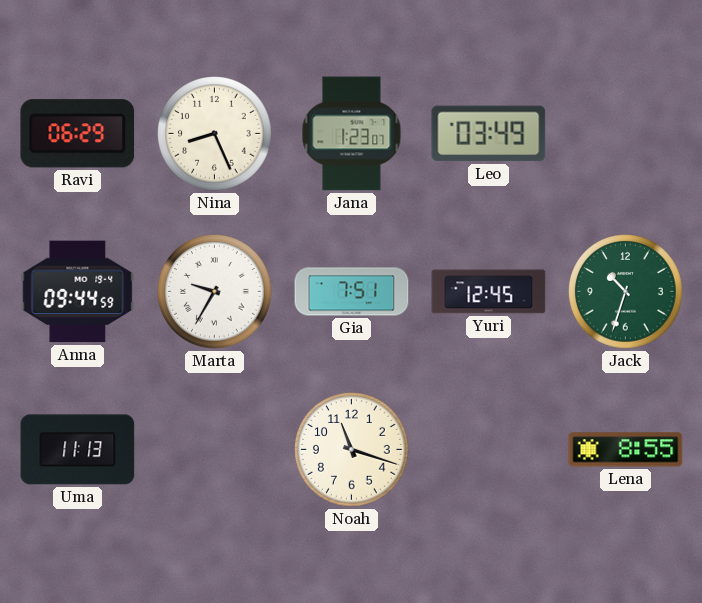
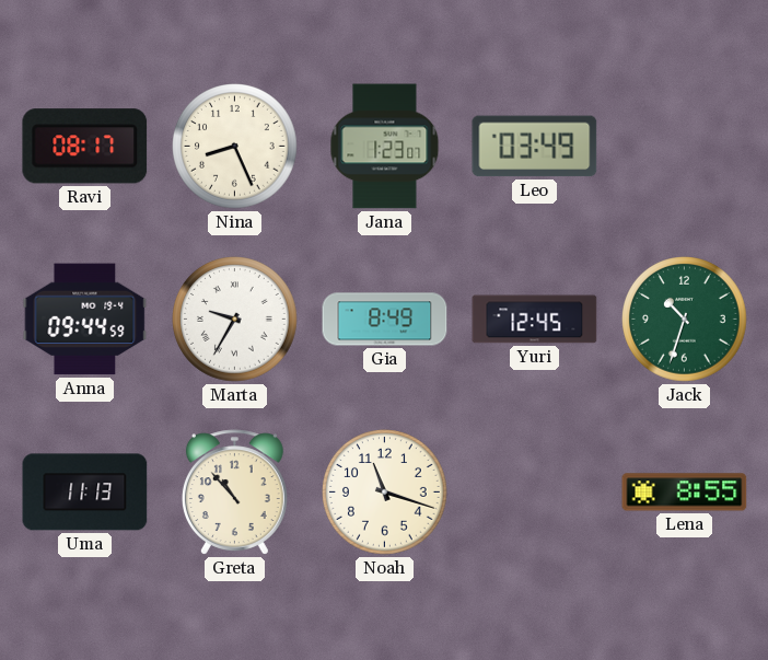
Ravi: 06:29 -> 08:17
Gia: 7:51 -> 8:49
Greta: none -> 10:53
